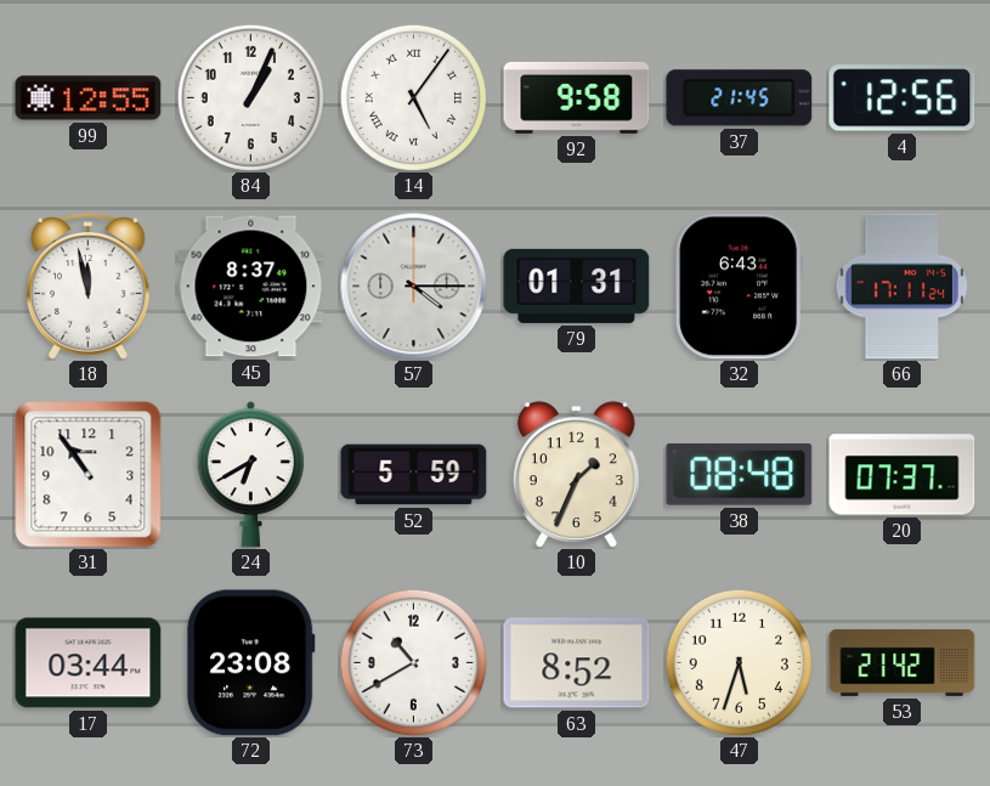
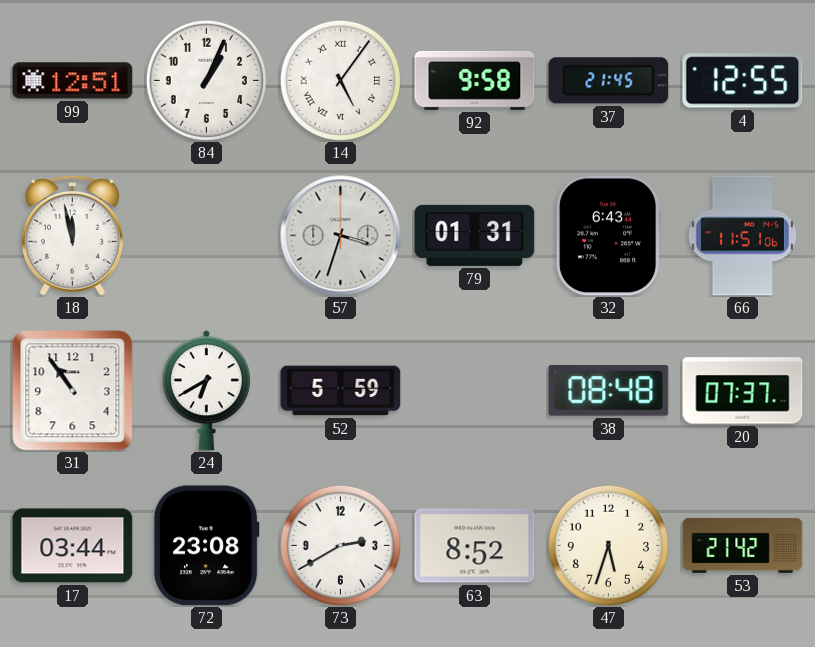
99: 12:55 -> 12:51
4: 12:56 -> 12:55
45: 8:37 -> none
57: 4:15 -> 3:33
66: 17:11 -> 11:51
10: 1:34 -> none
73: 10:40 -> 2:40
